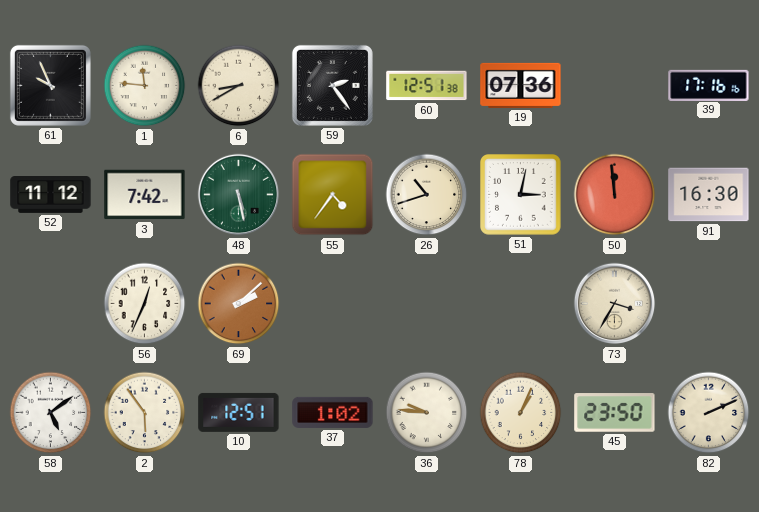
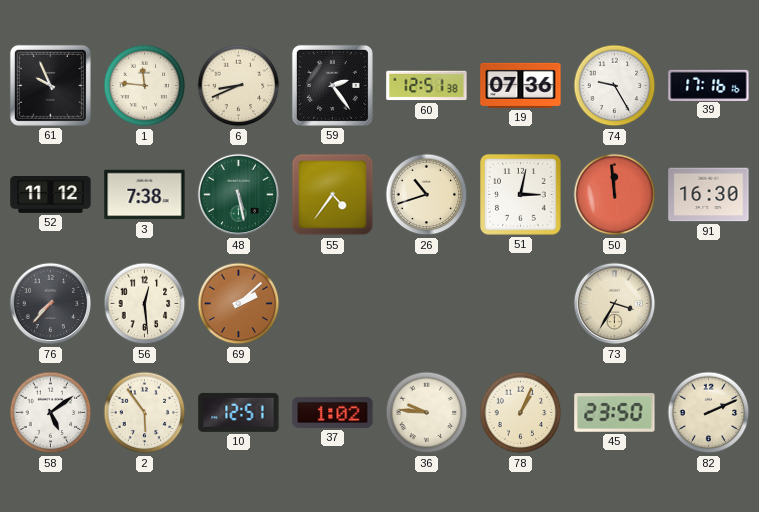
6: 8:40 -> 8:41
74: none -> 9:25
3: 7:42 -> 7:38
76: none -> 7:37
56: 12:34 -> 12:29
